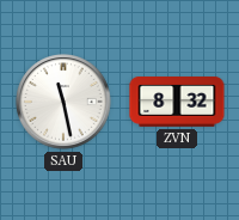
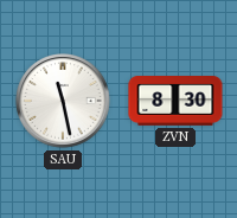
ZVN: 8:32 -> 8:30
